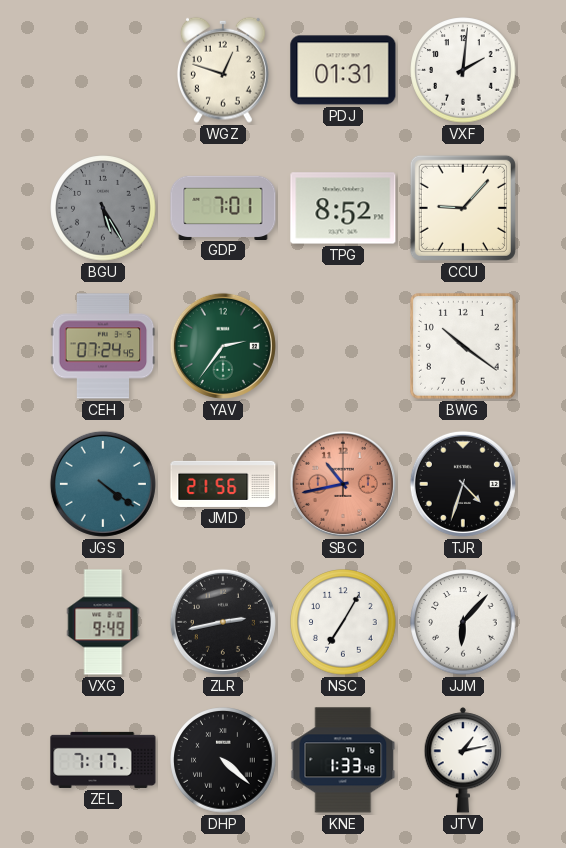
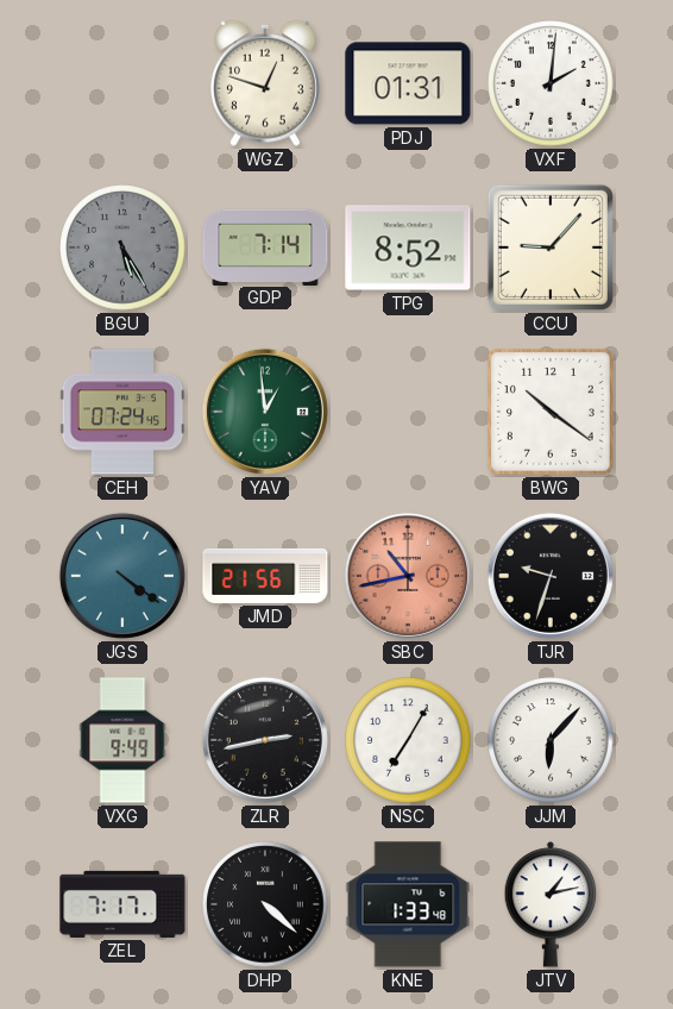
GDP: 7:01 -> 7:14
YAV: 2:36 -> 12:59
TJR: 4:33 -> 9:33
